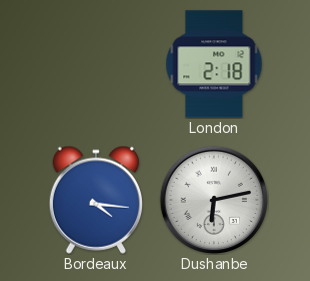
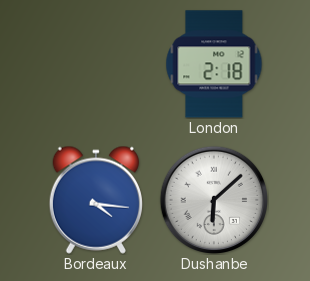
Dushanbe: 6:13 -> 6:08
